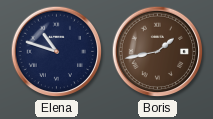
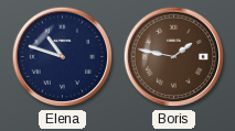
Boris: 1:43 -> 1:47
